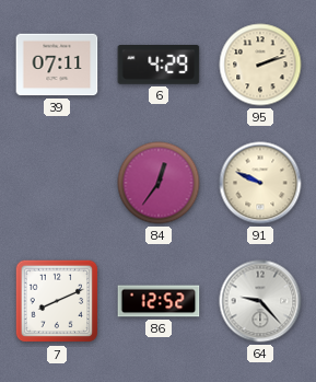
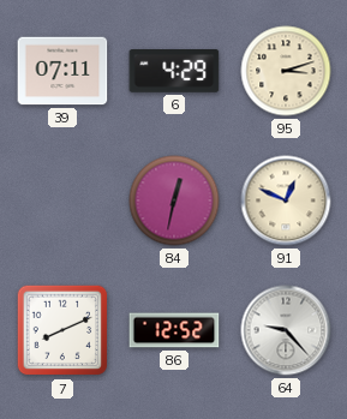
95: 2:12 -> 3:12
84: 12:36 -> 12:32
91: 9:49 -> 12:49
